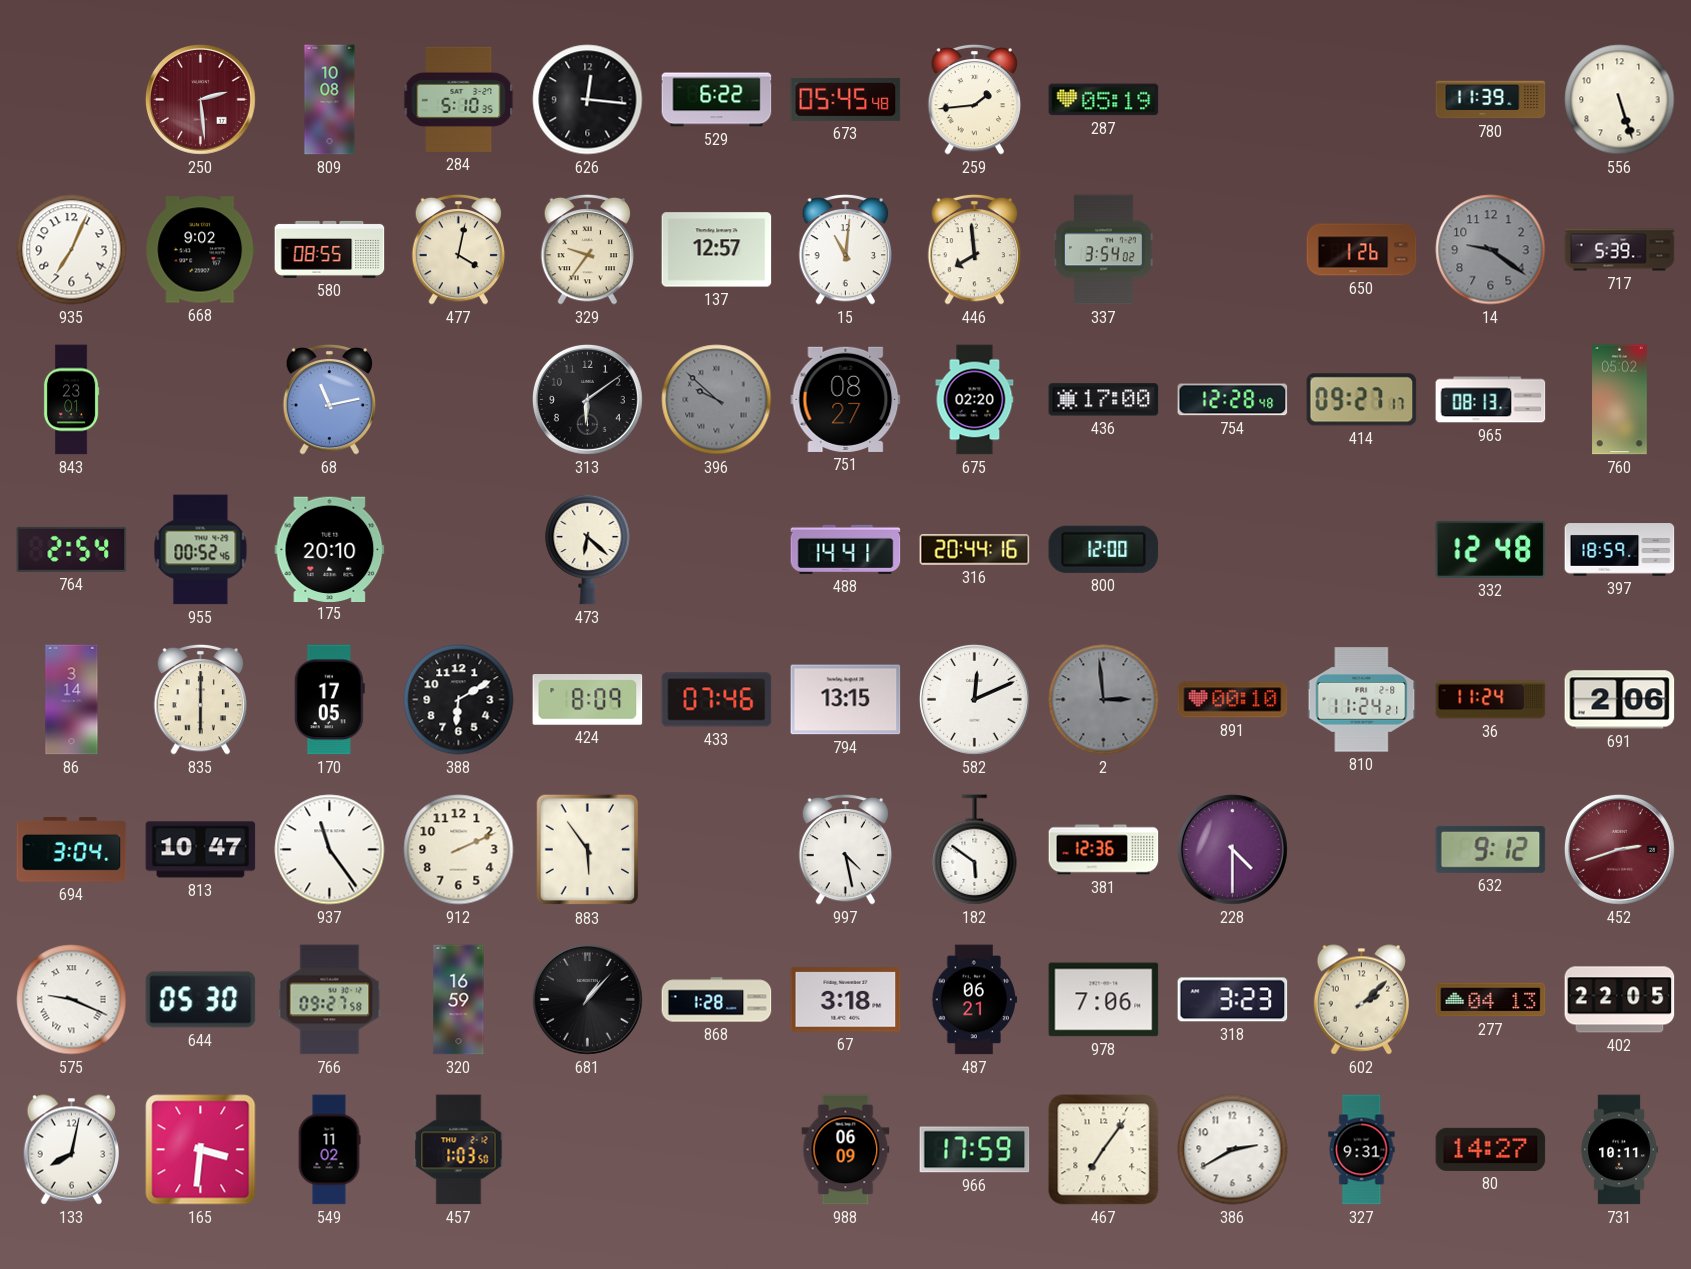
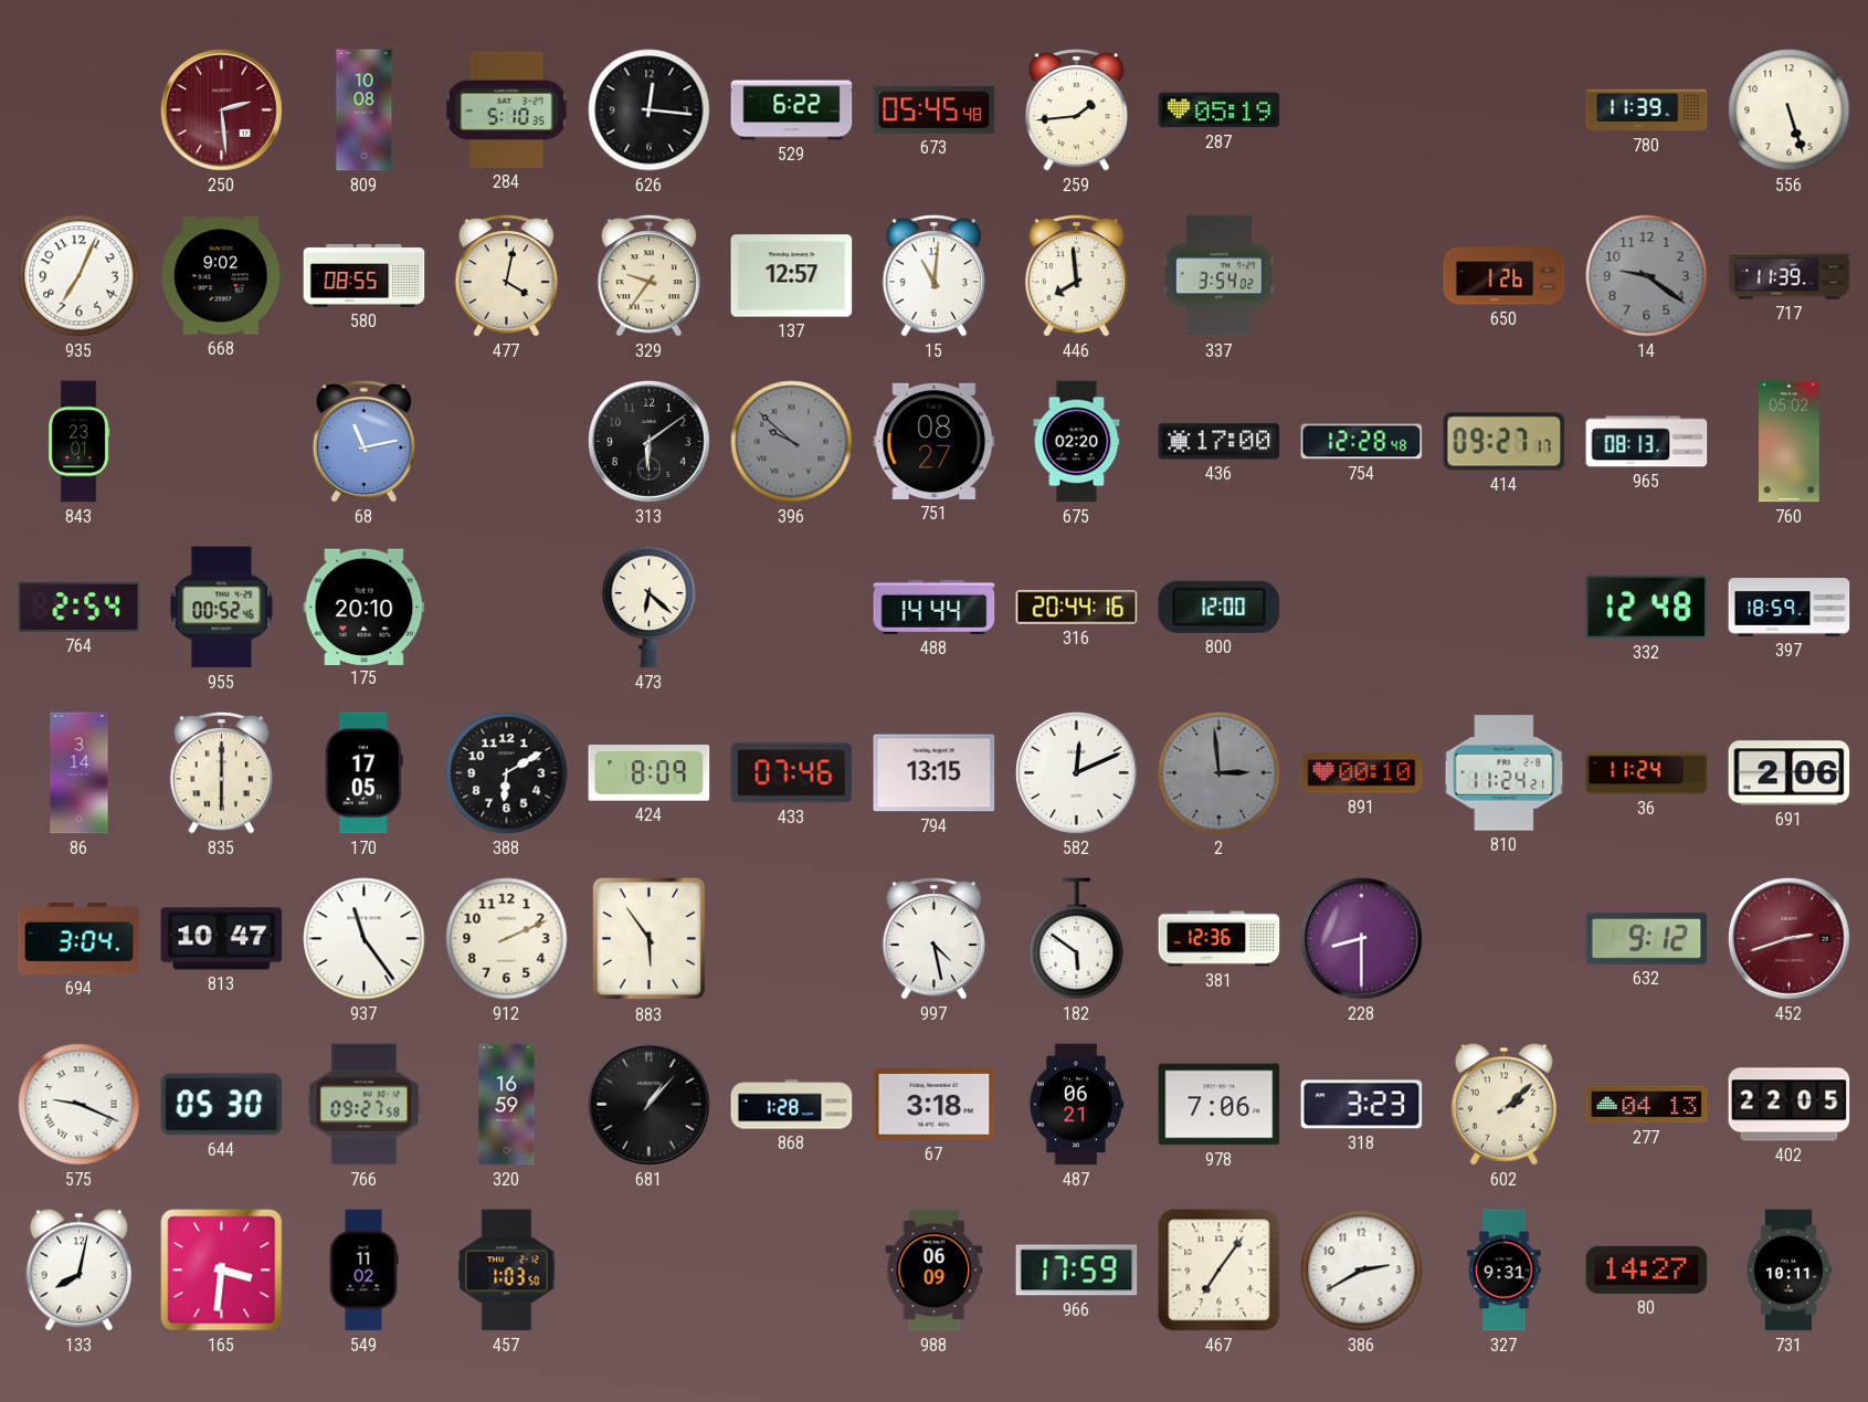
717: 5:39 -> 11:39
488: 14:41 -> 14:44
228: 4:30 -> 8:30
